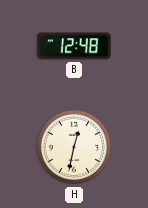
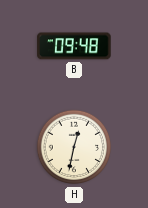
B: 12:48 -> 09:48
